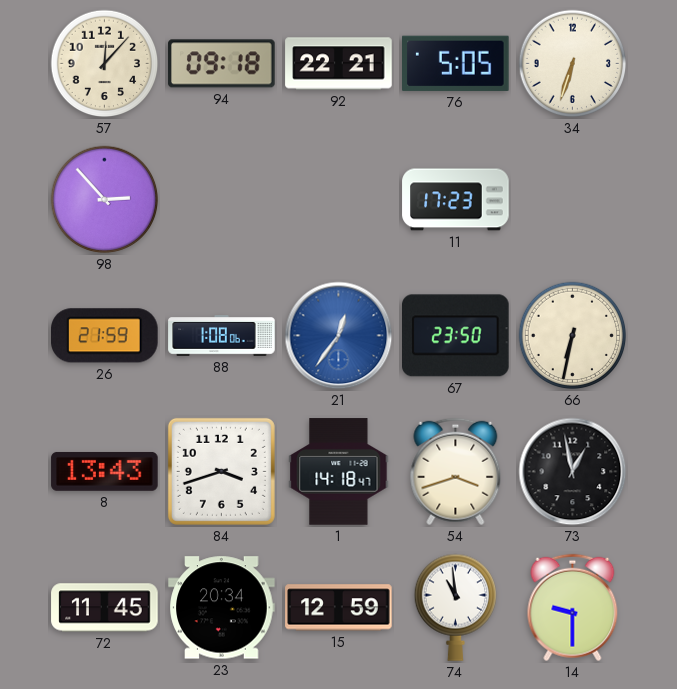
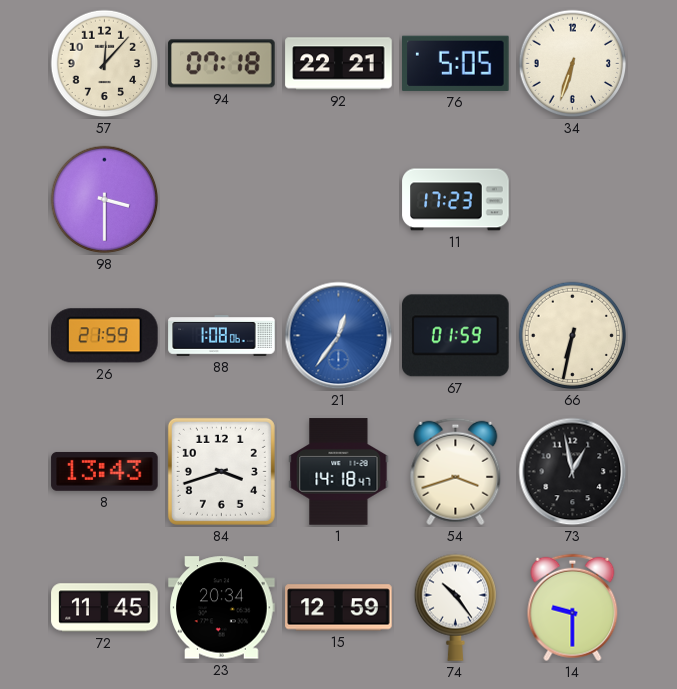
94: 09:18 -> 07:18
98: 2:53 -> 3:30
67: 23:50 -> 01:59
74: 10:59 -> 10:24
